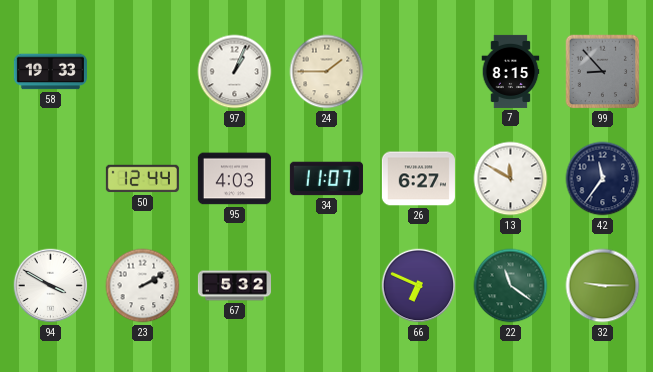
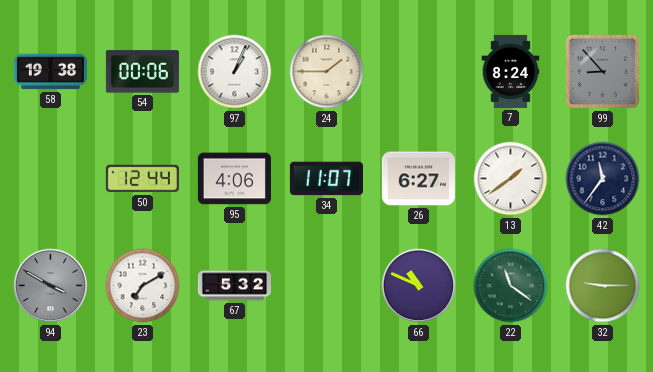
58: 19:33 -> 19:38
54: none -> 00:06
7: 8:15 -> 8:24
95: 4:03 -> 4:06
13: 11:50 -> 1:39
94 dial: white -> grey
23: 2:10 -> 7:10
66: 6:49 -> 10:49
